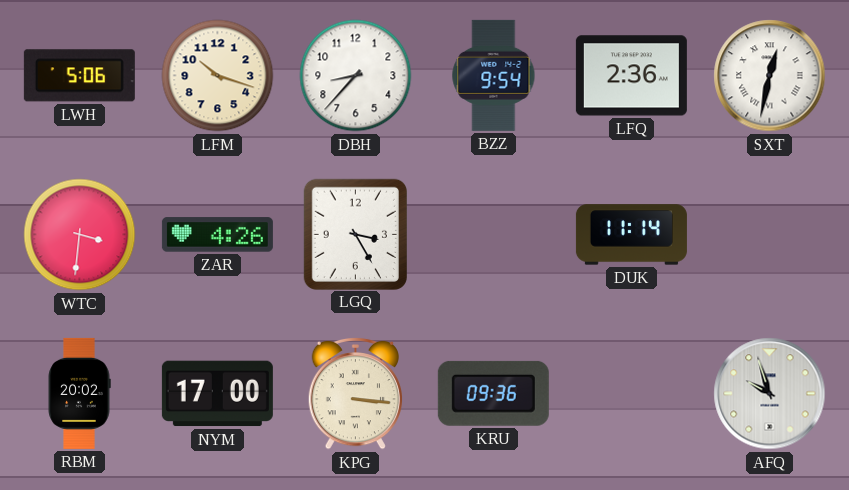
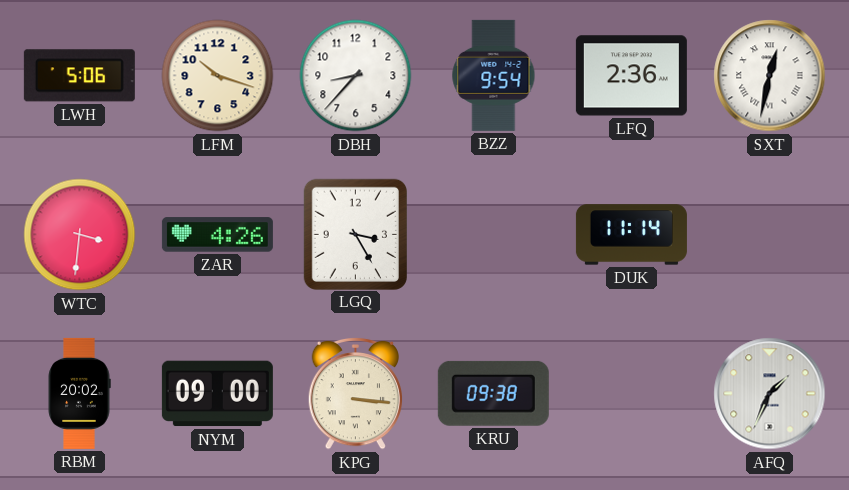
NYM: 17:00 -> 09:00
KRU: 09:36 -> 09:38
AFQ: 9:57 -> 1:34
